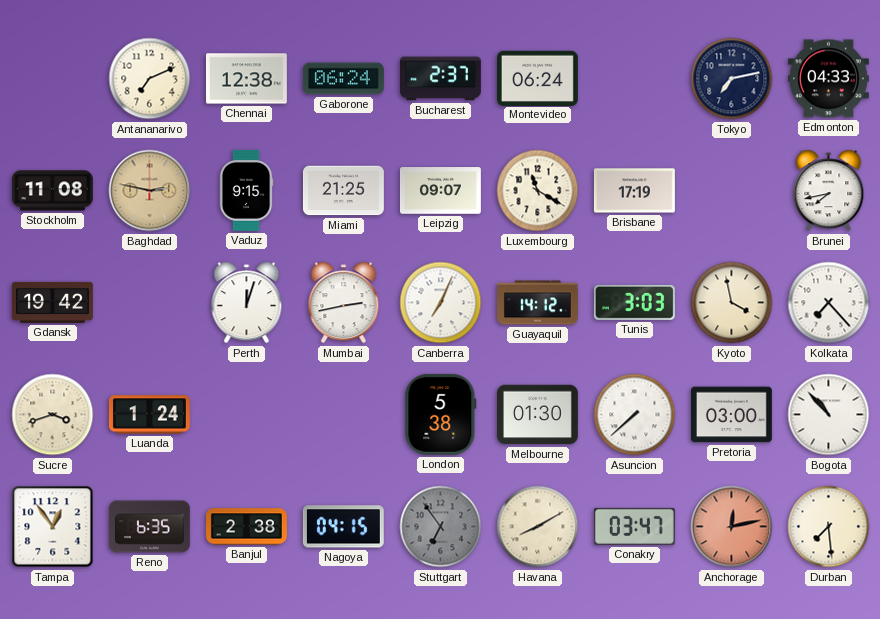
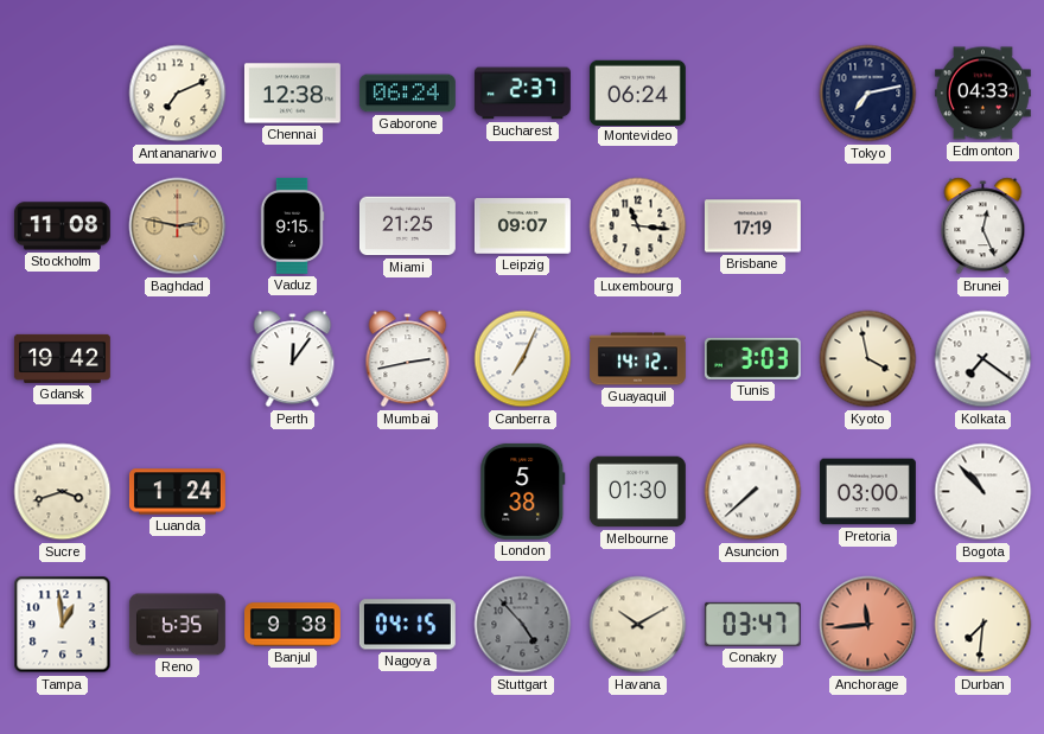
Luxembourg: 11:20 -> 11:16
Brunei: 7:43 -> 12:26
Perth: 12:03 -> 12:06
Kolkata: 7:23 -> 7:21
Tampa: 12:54 -> 12:59
Banjul: 2:38 -> 9:38
Stuttgart: 6:54 -> 4:53
Havana: 8:10 -> 10:10
Anchorage: 12:13 -> 11:44
Durban: 7:29 -> 7:31
